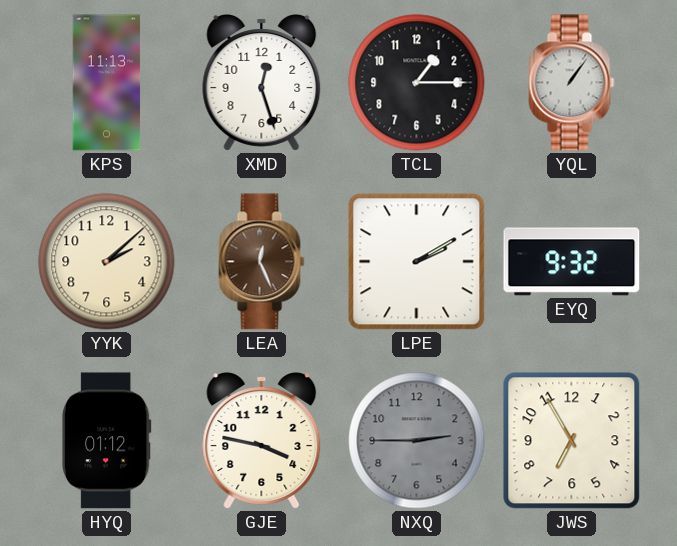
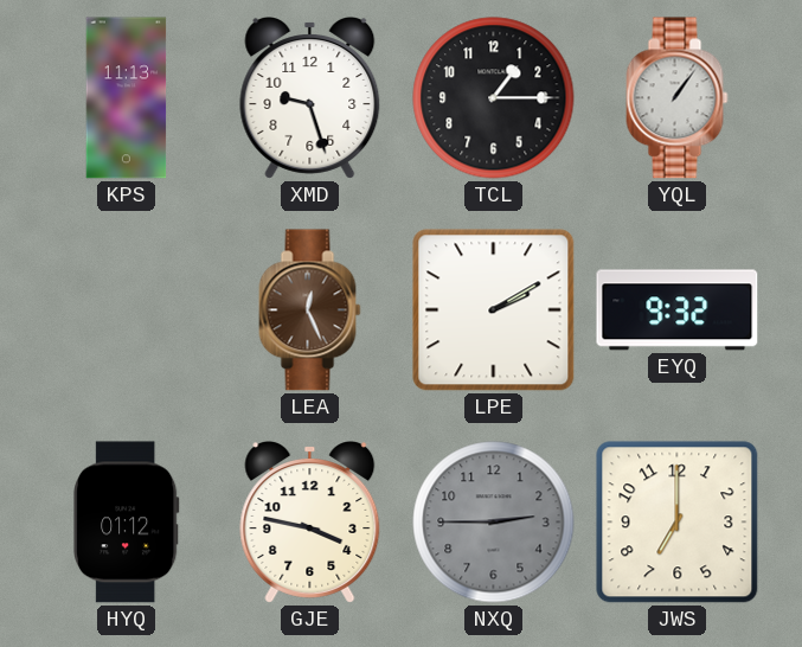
XMD: 12:27 -> 9:27
YYK: 2:08 -> none
JWS: 6:55 -> 7:00
